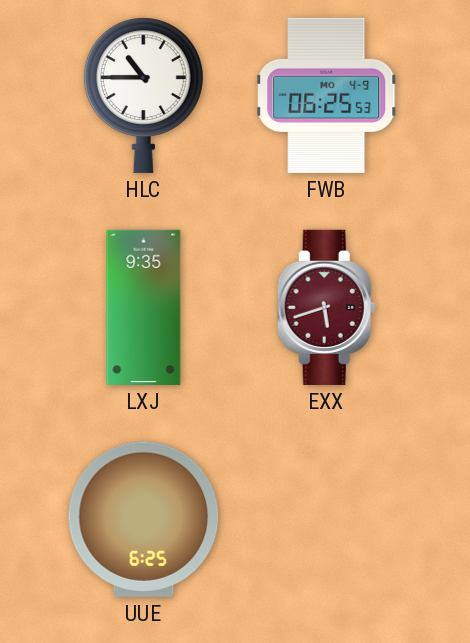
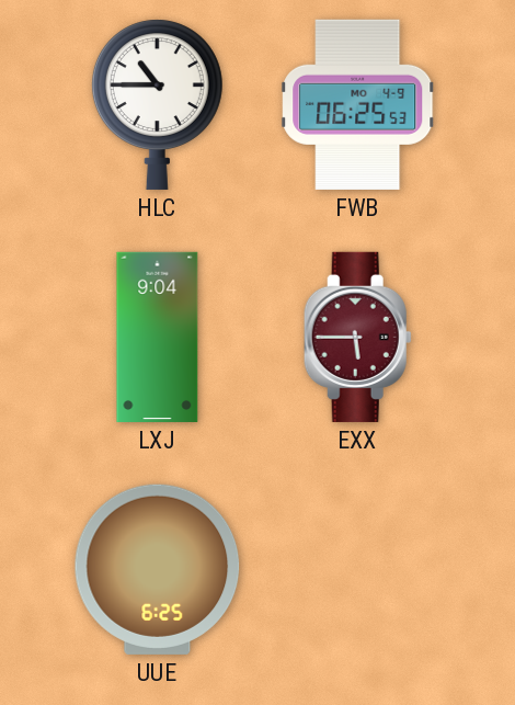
LXJ: 9:35 -> 9:04
EXX: 5:42 -> 5:45
